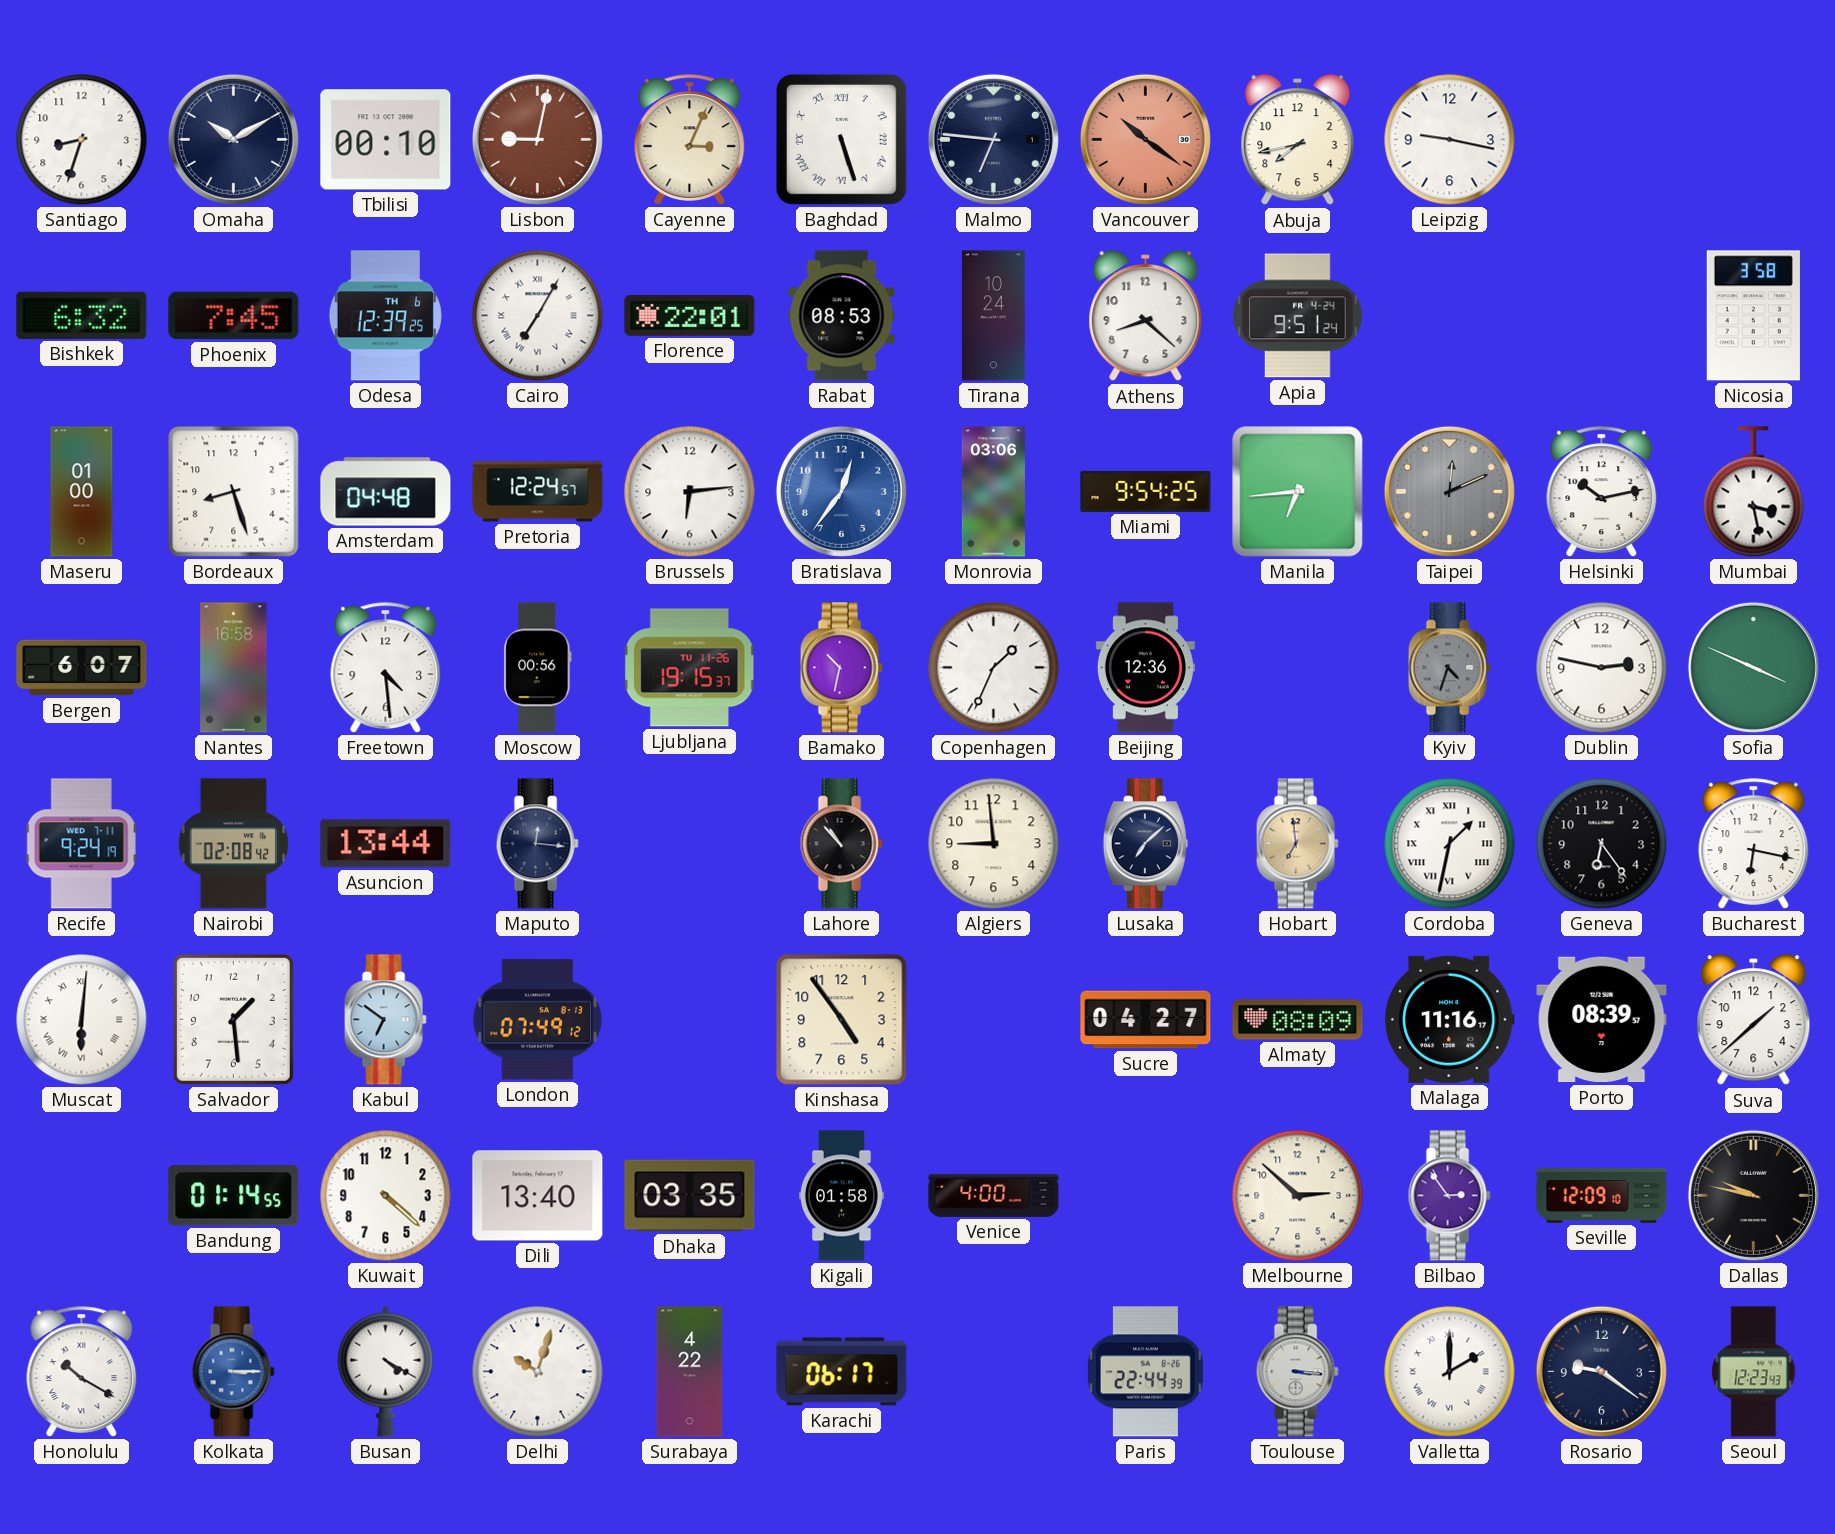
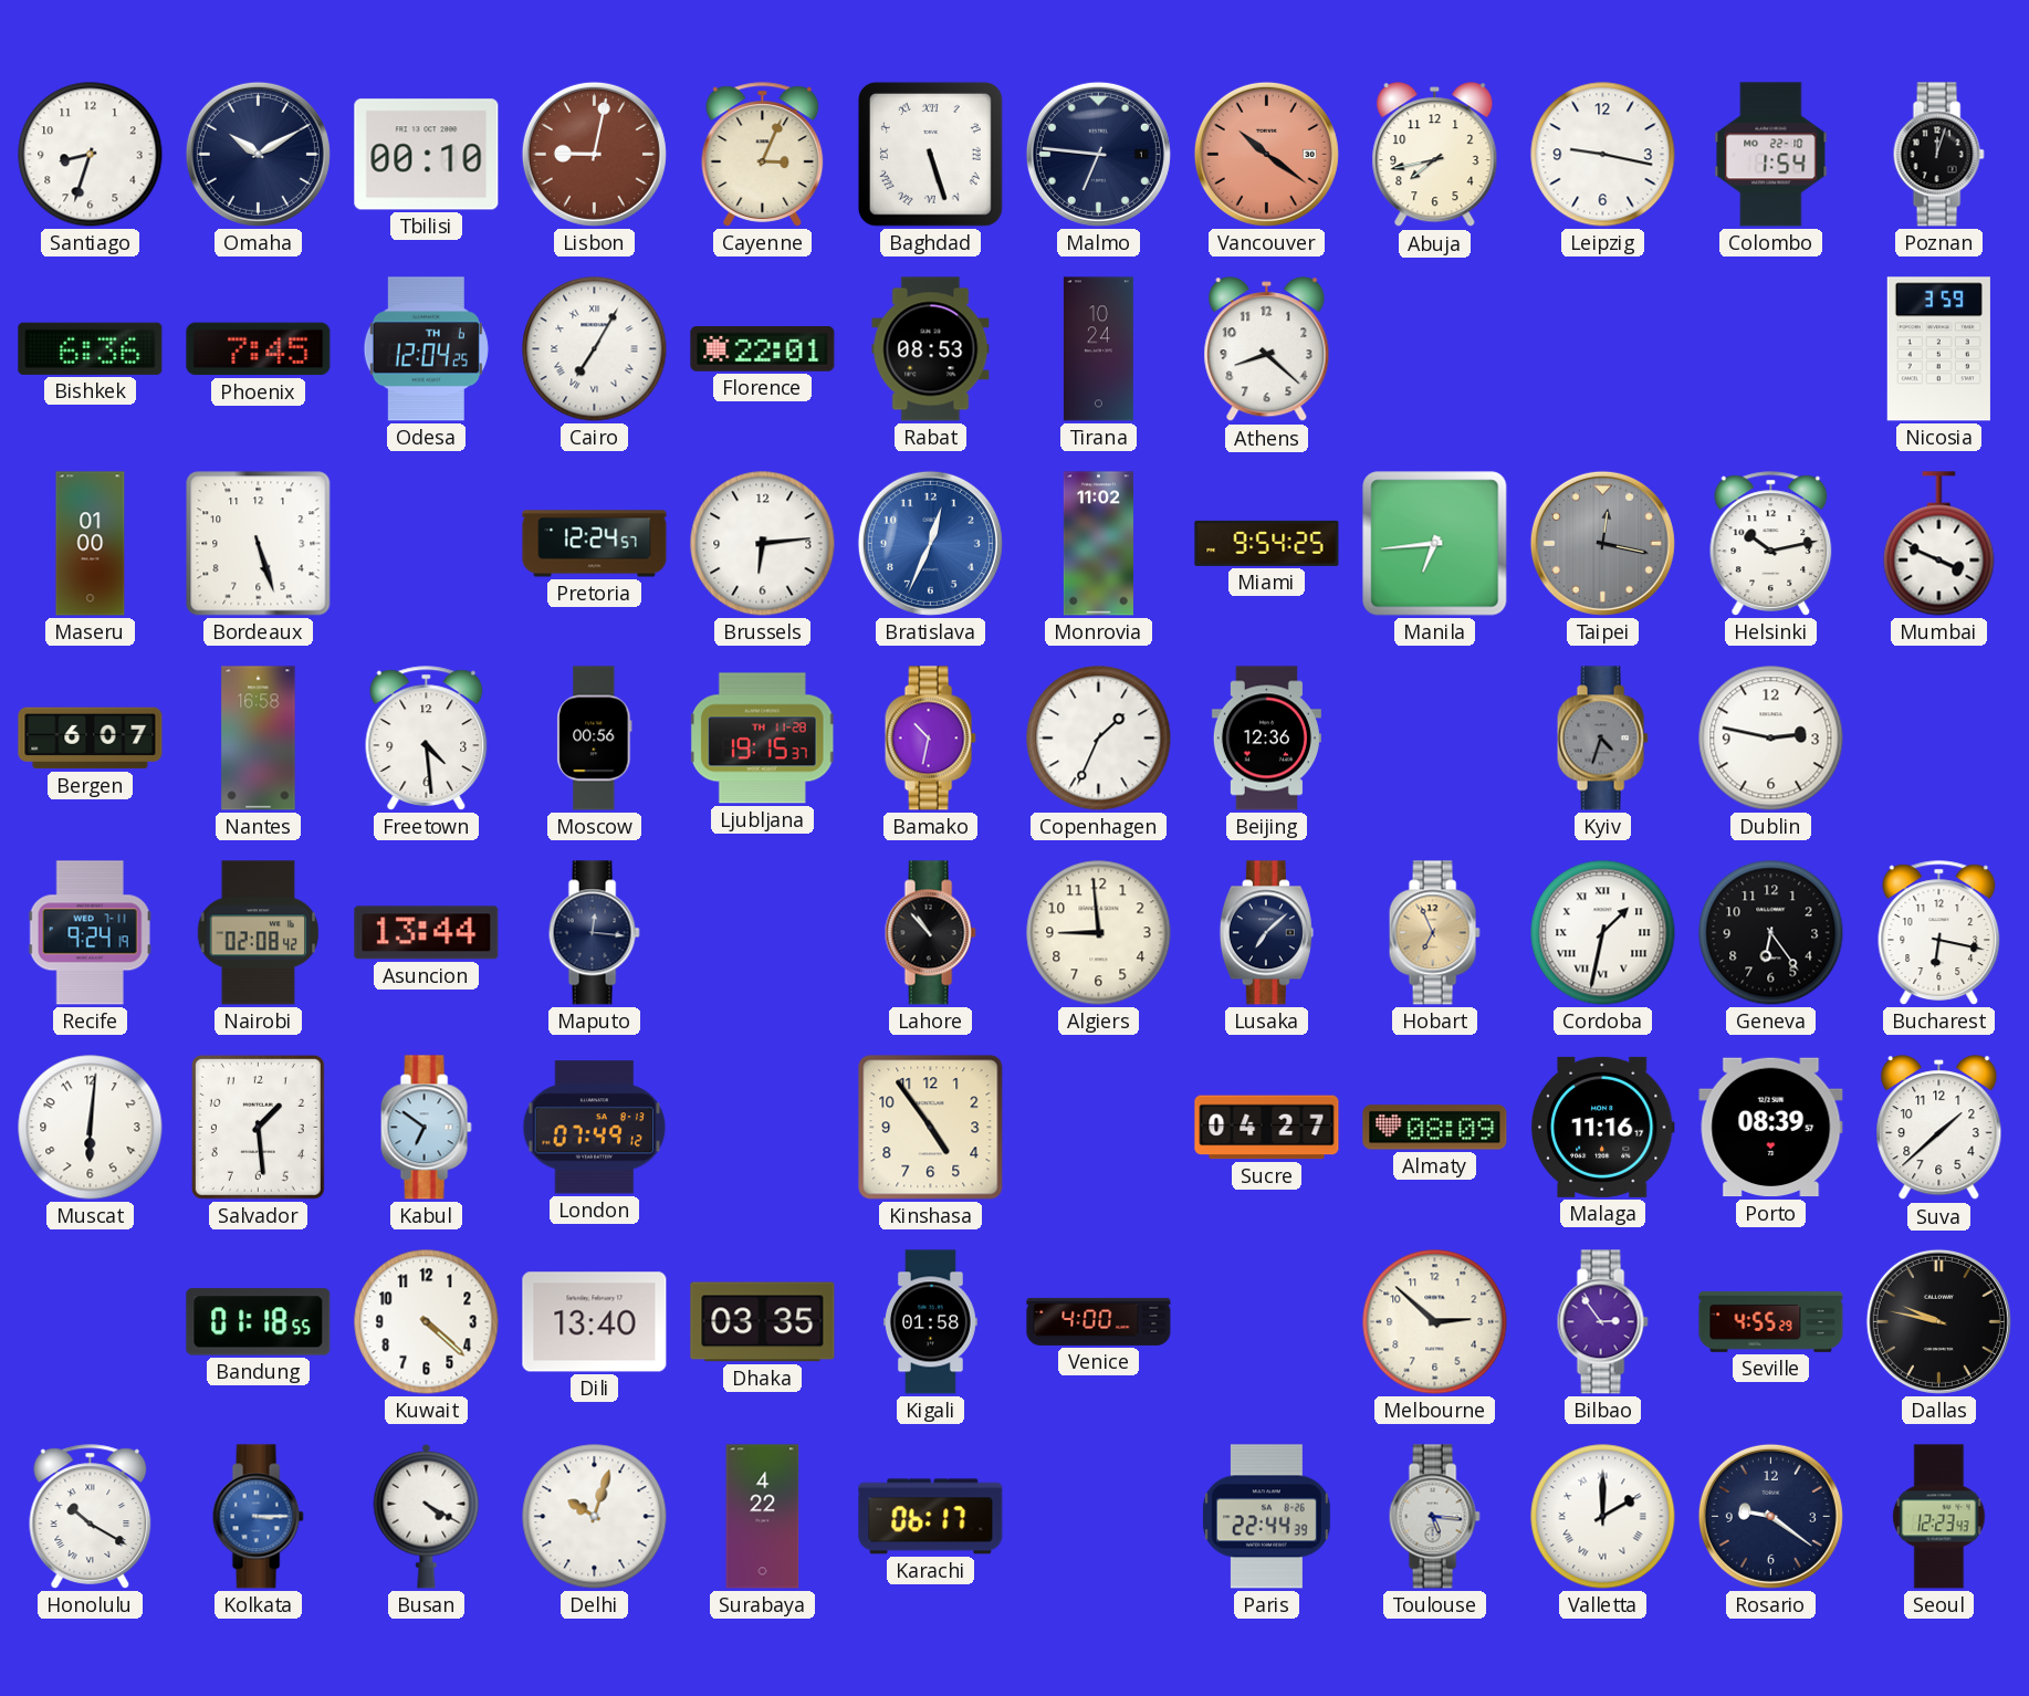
Colombo: none -> 1:54
Poznan: none -> 12:03
Bishkek: 6:32 -> 6:36
Odesa: 12:39 -> 12:04
Apia: 9:51 -> none
Nicosia: 3:58 -> 3:59
Bordeaux: 8:27 -> 5:27
Amsterdam: 04:48 -> none
Bratislava: 12:36 -> 12:34
Monrovia: 03:06 -> 11:02
Taipei: 12:11 -> 12:17
Mumbai: 3:28 -> 3:49
Ljubljana date: TU 11-26 -> TH 11-28
Sofia: 3:49 -> none
Hobart: 6:59 -> 6:56
Muscat numerals: Roman -> Arabic
Bandung: 01:14 -> 01:18
Seville: 12:09 -> 4:55
Toulouse: 3:16 -> 5:16
